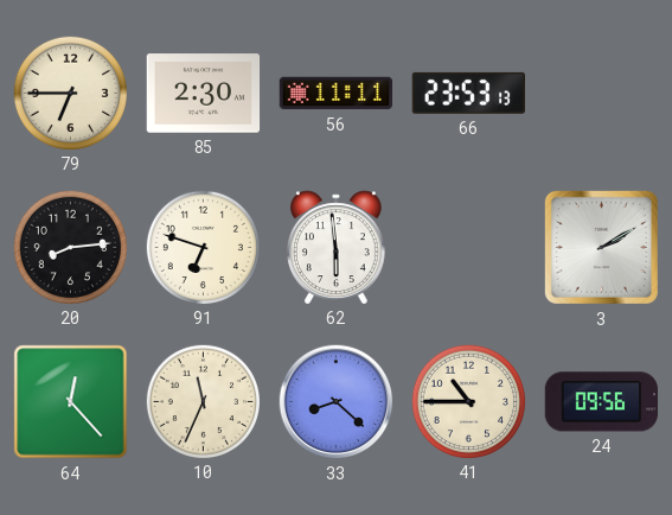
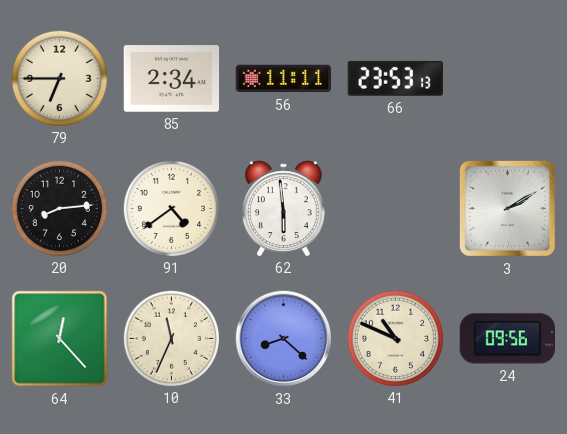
85: 2:30 -> 2:34
91: 6:48 -> 4:39
41: 10:45 -> 10:49
